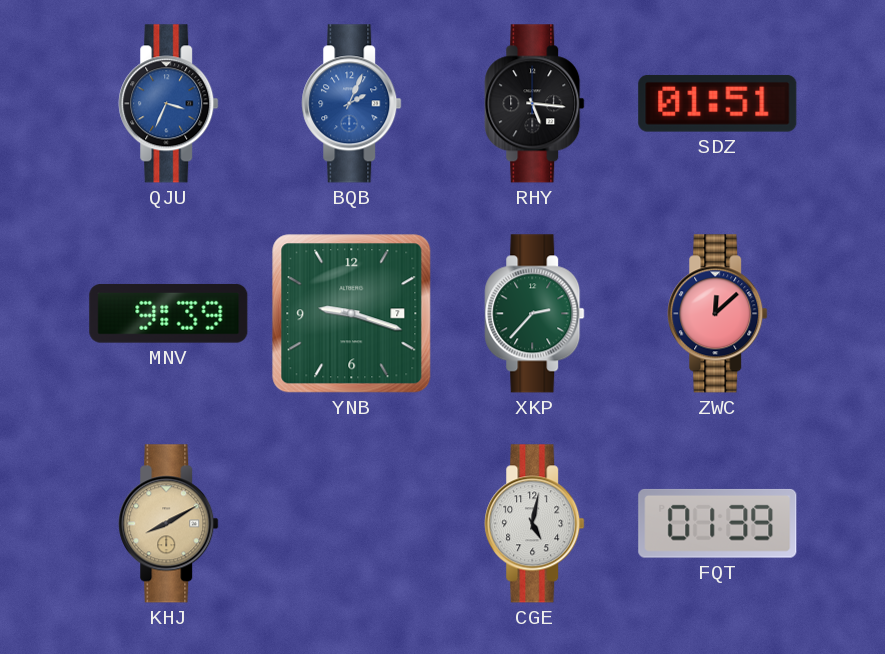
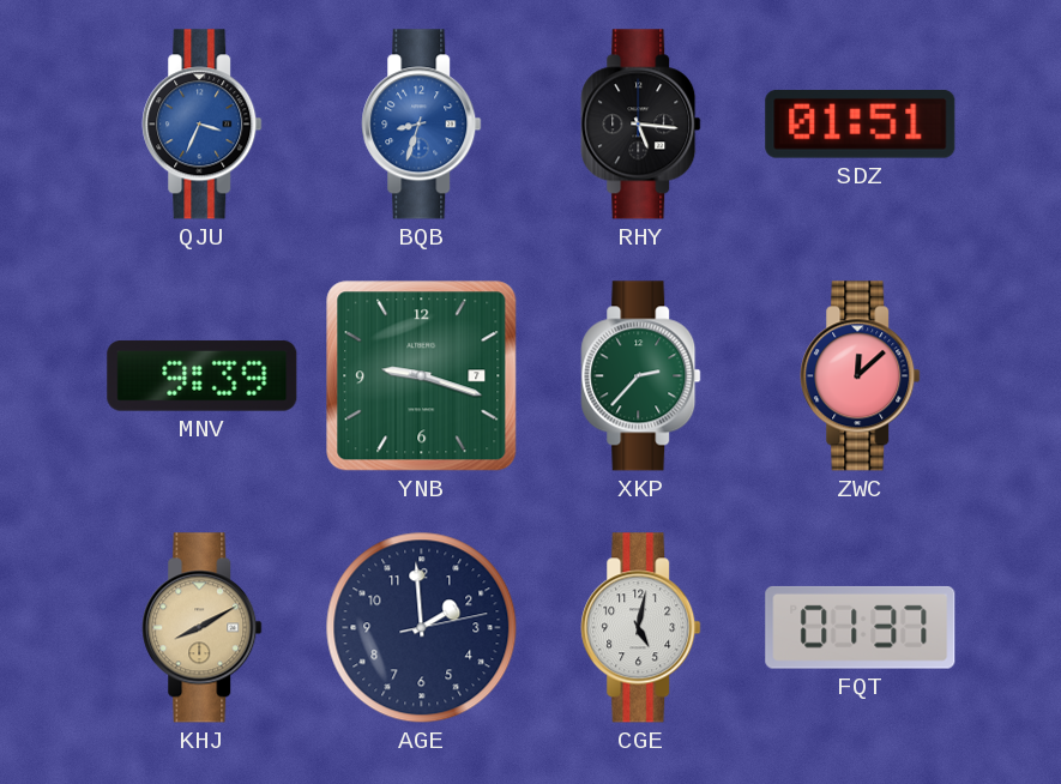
BQB: 2:04 -> 8:33
AGE: none -> 1:59
FQT: 01:39 -> 01:37
